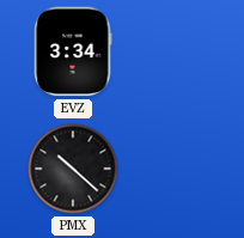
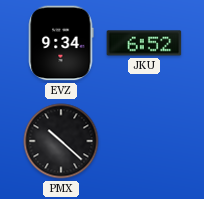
EVZ: 3:34 -> 9:34
JKU: none -> 6:52
